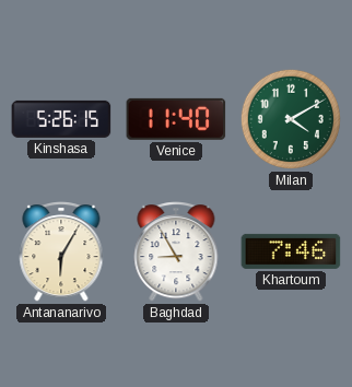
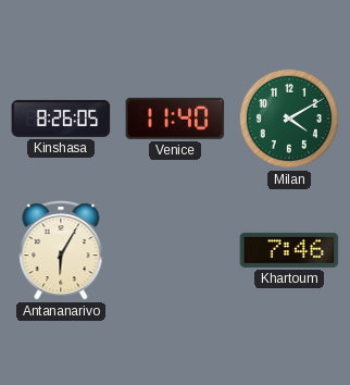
Kinshasa: 5:26 -> 8:26
Baghdad: 8:55 -> none
